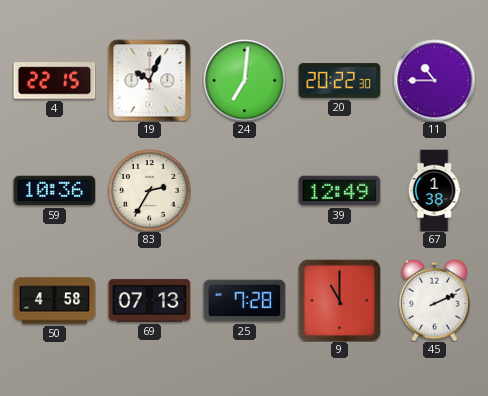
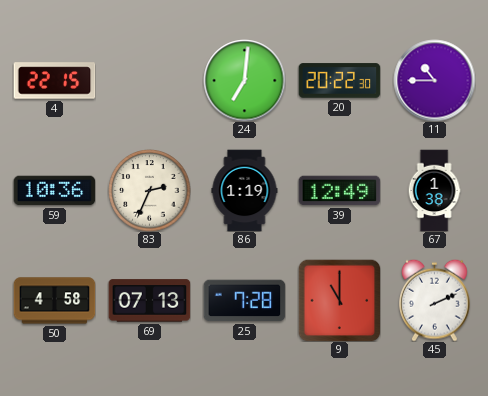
19: 10:04 -> none
83: 2:35 -> 2:34
86: none -> 1:19
